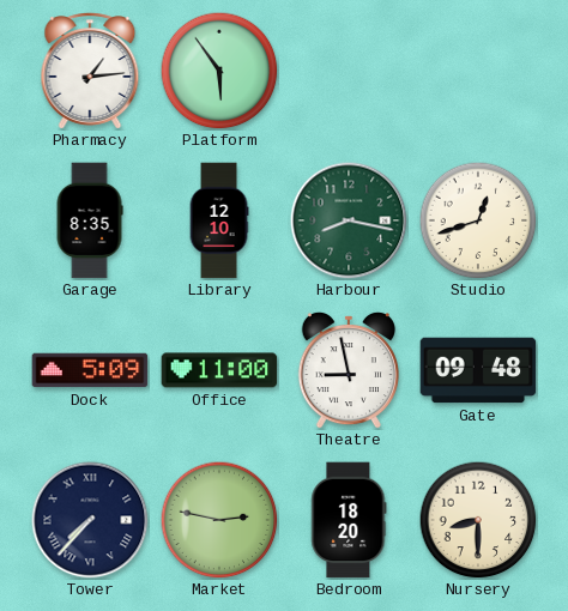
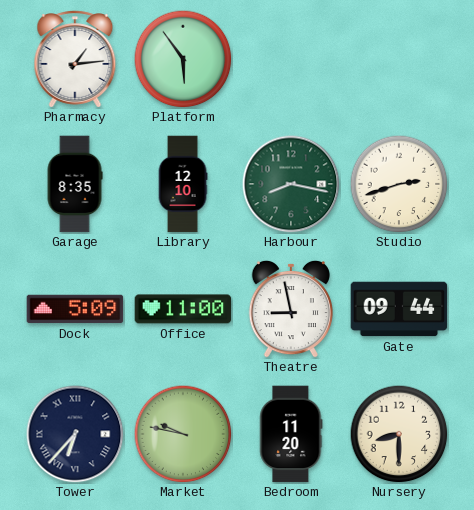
Studio: 12:42 -> 2:42
Gate: 09:48 -> 09:44
Tower: 7:37 -> 6:37
Market: 2:47 -> 9:47
Bedroom: 18:20 -> 11:20
